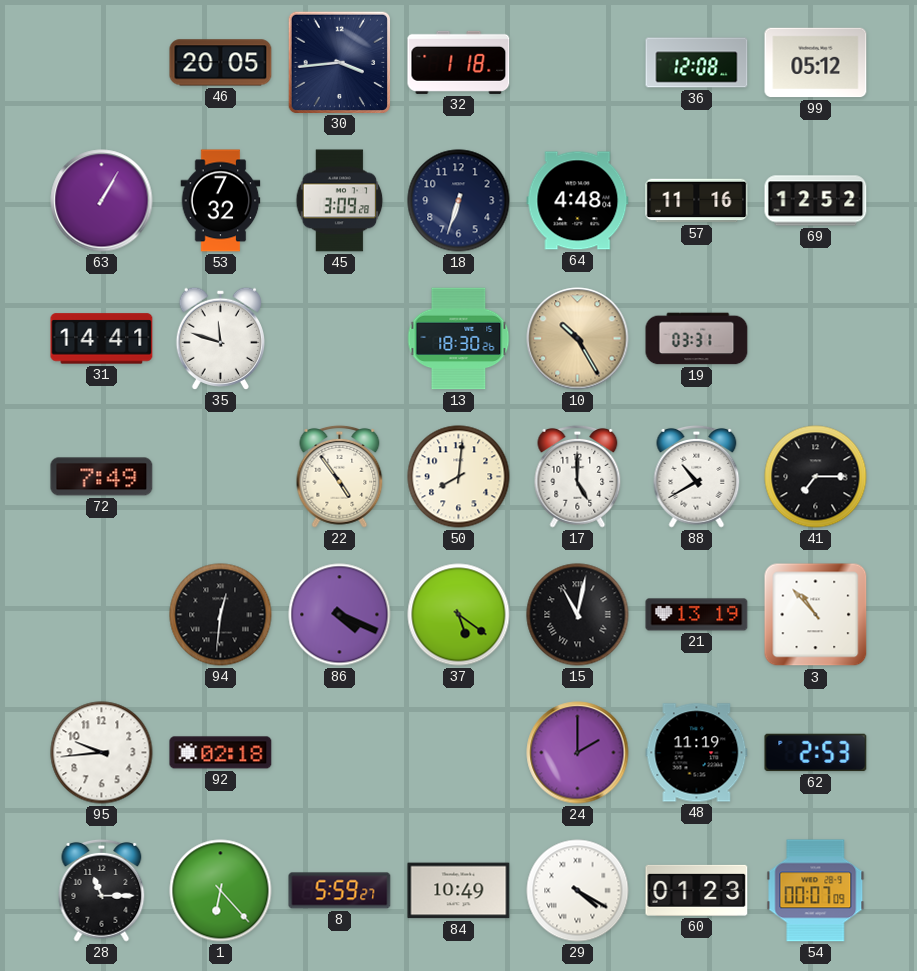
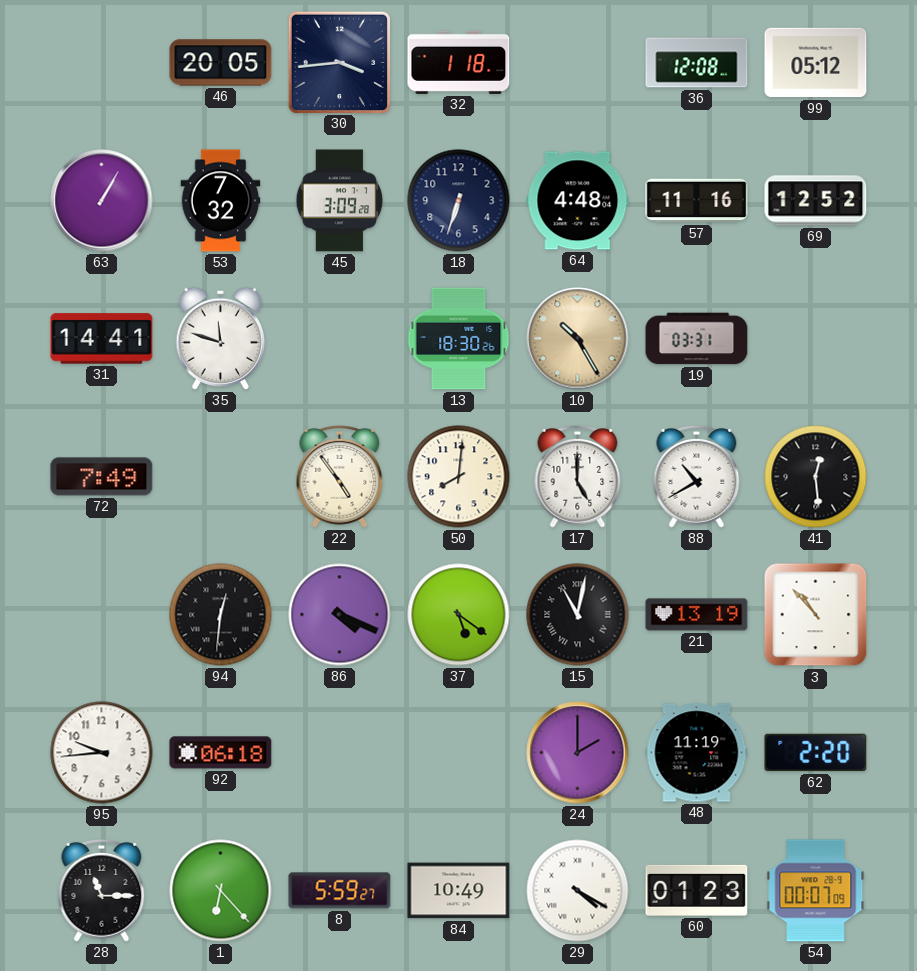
41: 7:15 -> 12:29
92: 02:18 -> 06:18
62: 2:53 -> 2:20
